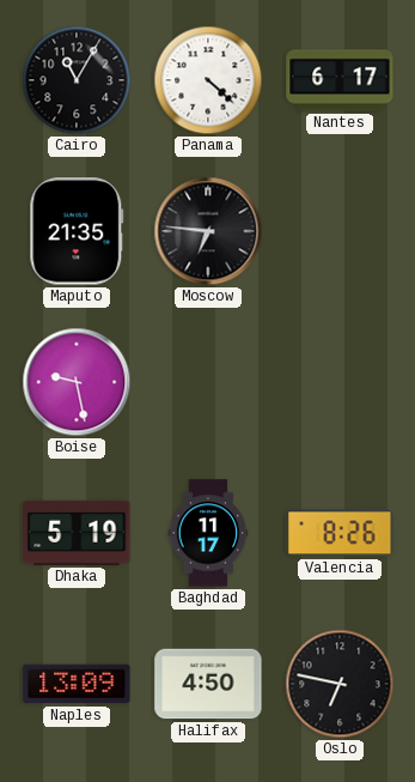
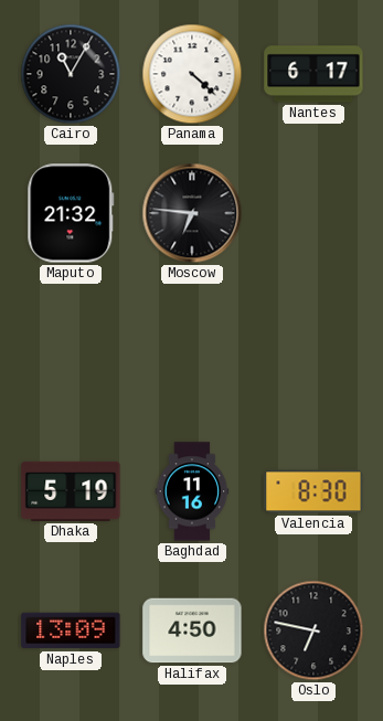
Maputo: 21:35 -> 21:32
Boise: 9:28 -> none
Baghdad: 11:17 -> 11:16
Valencia: 8:26 -> 8:30
